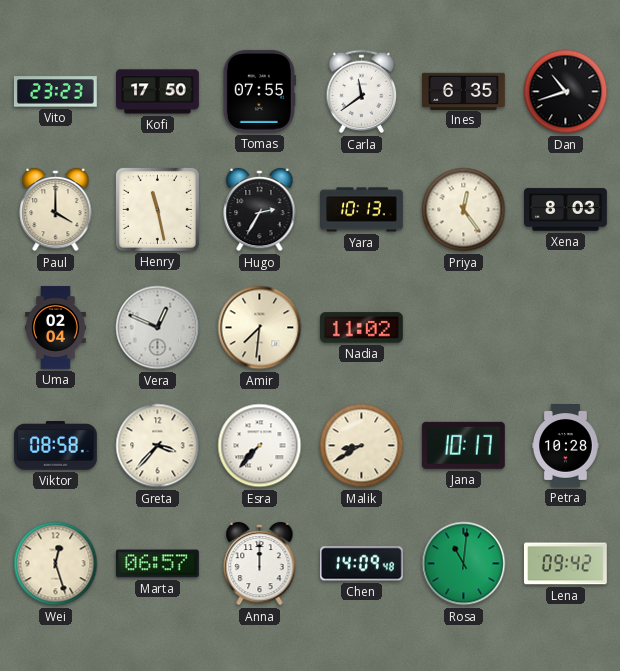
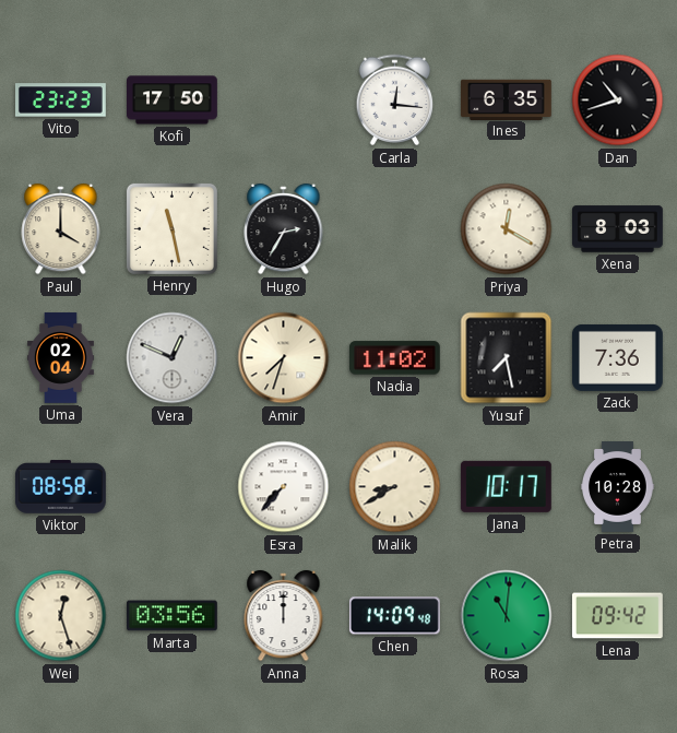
Tomas: 07:55 -> none
Carla: 11:39 -> 12:16
Yara: 10:13 -> none
Priya: 12:24 -> 12:20
Amir: 7:31 -> 7:33
Yusuf: none -> 7:28
Zack: none -> 7:36
Greta: 3:37 -> none
Marta: 06:57 -> 03:56
